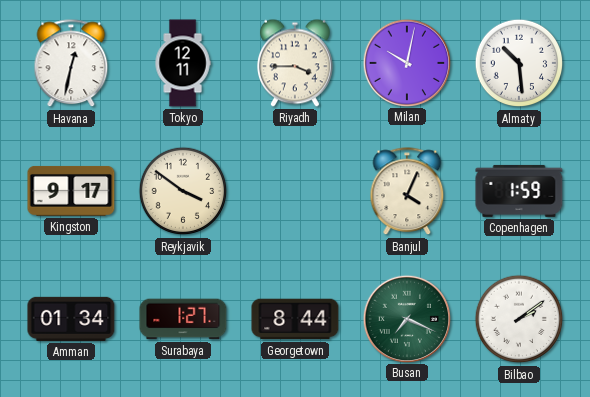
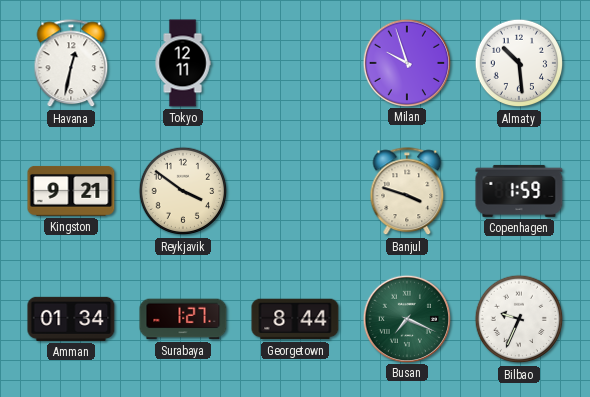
Riyadh: 3:45 -> none
Milan: 10:02 -> 9:57
Kingston: 9:17 -> 9:21
Banjul: 4:04 -> 3:48
Bilbao: 2:09 -> 9:34
